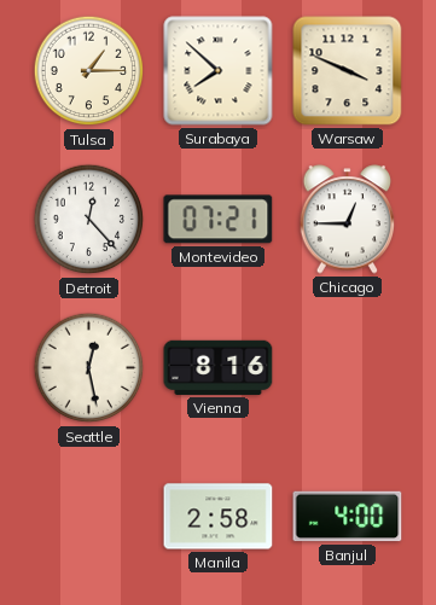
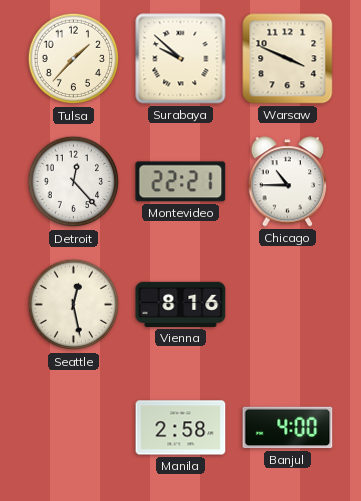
Tulsa: 1:15 -> 1:37
Surabaya: 7:52 -> 9:52
Montevideo: 07:21 -> 22:21
Chicago: 12:45 -> 10:45
